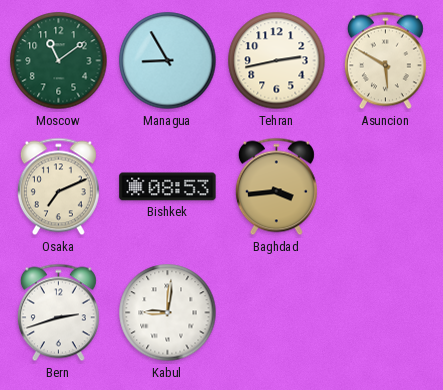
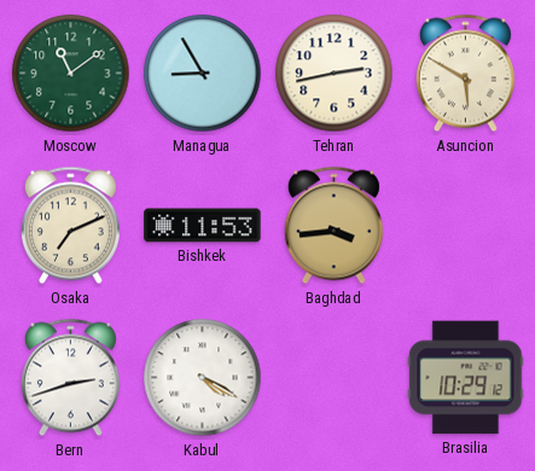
Bishkek: 08:53 -> 11:53
Kabul: 9:01 -> 4:20
Brasilia: none -> 10:29
